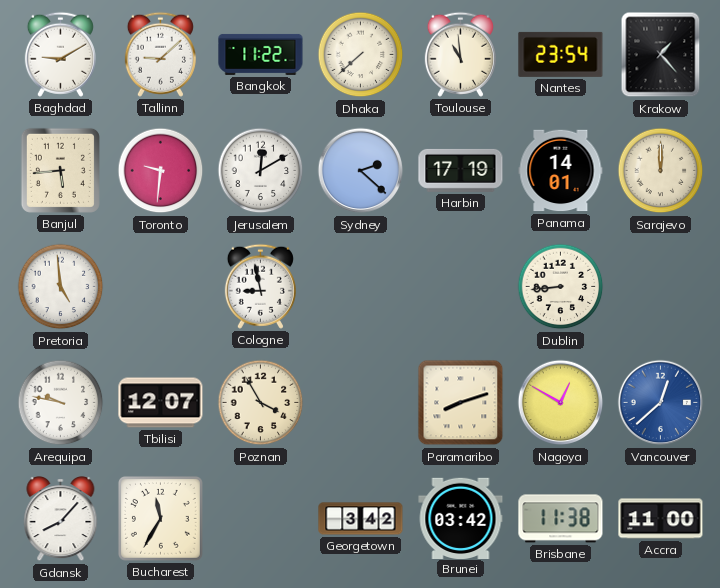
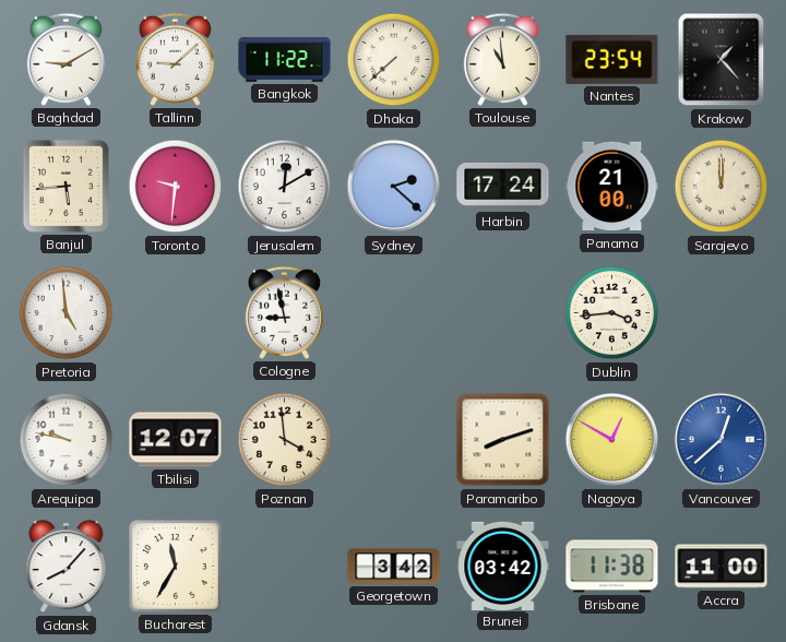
Harbin: 17:19 -> 17:24
Panama: 14:01 -> 21:00
Dublin: 8:44 -> 3:44
Poznan: 3:55 -> 3:59
